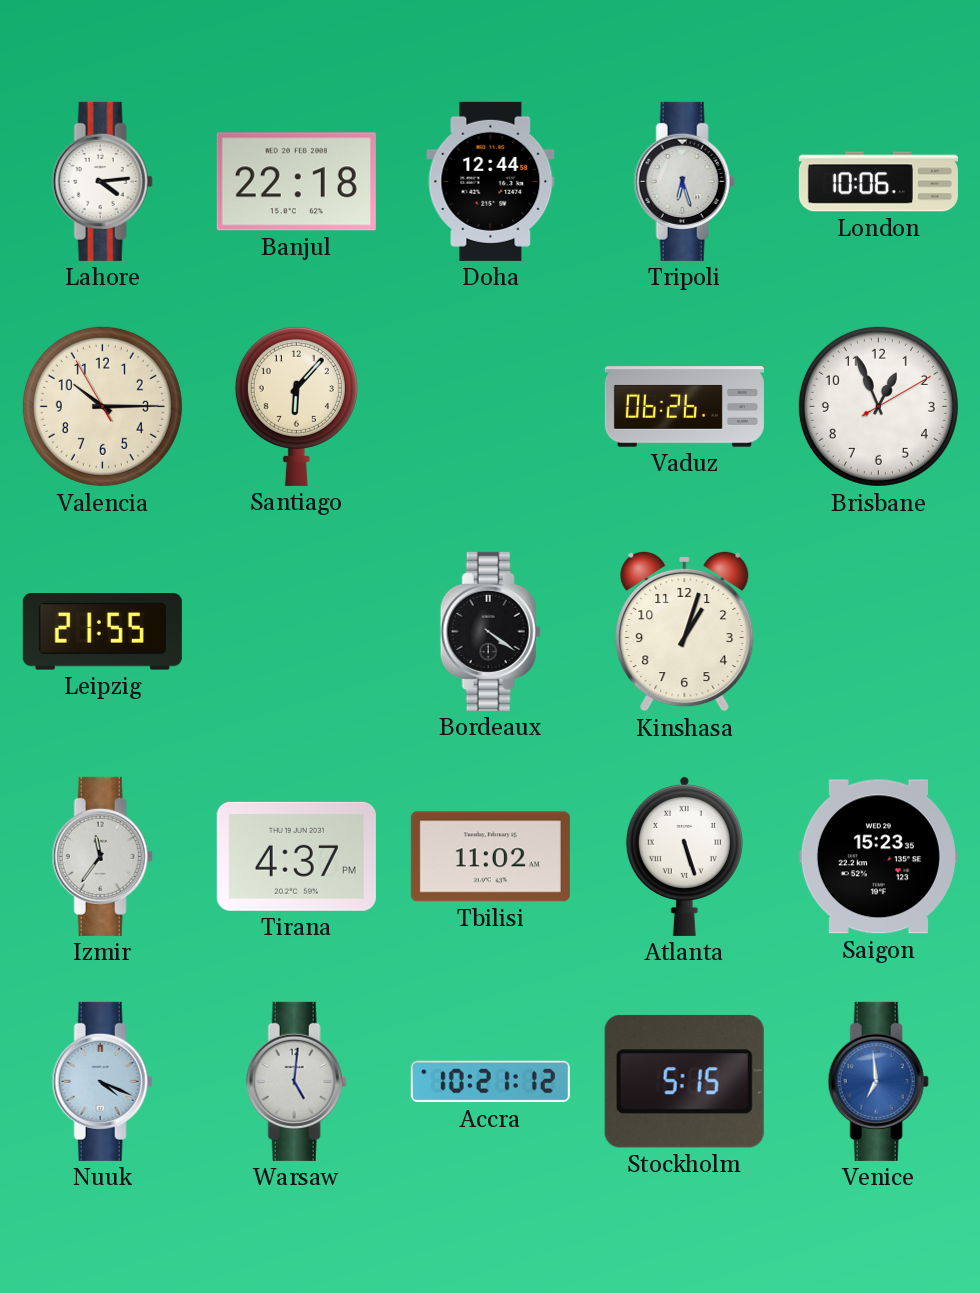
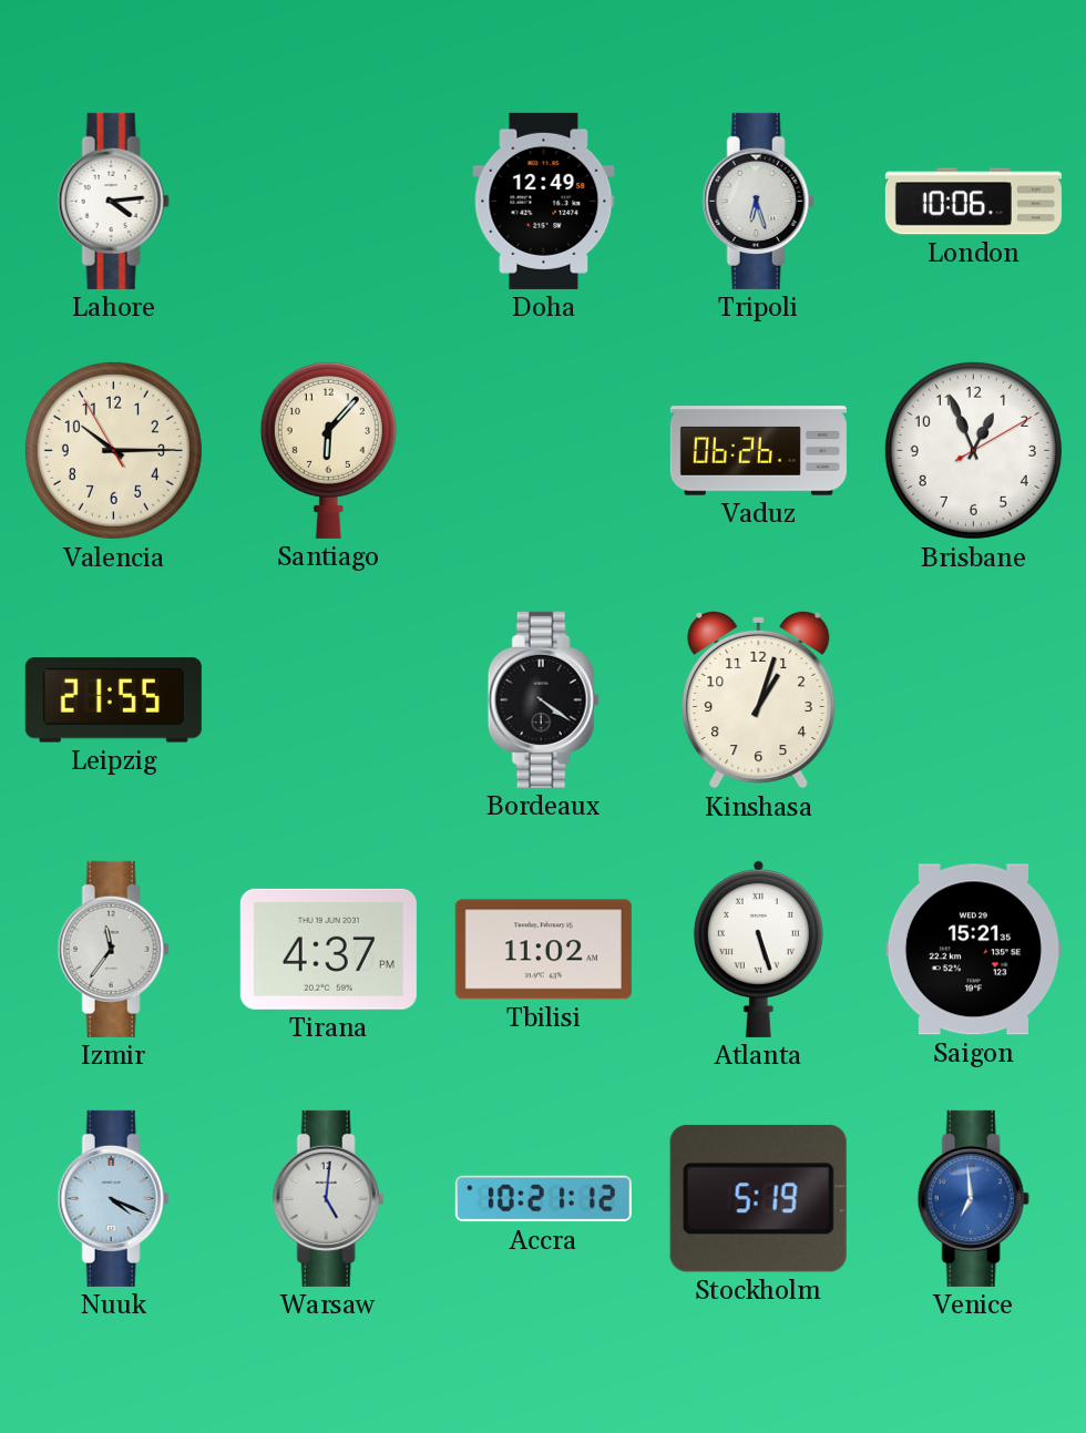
Banjul: 22:18 -> none
Doha: 12:44 -> 12:49
Saigon: 15:23 -> 15:21
Stockholm: 5:15 -> 5:19
